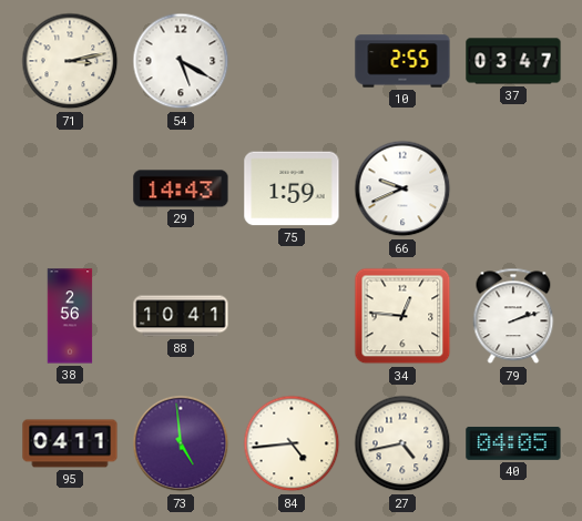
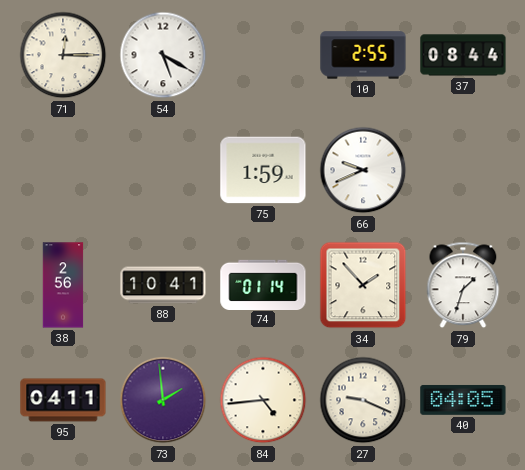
71: 3:13 -> 12:15
37: 03:47 -> 08:44
29: 14:43 -> none
74: none -> 01:14
34: 12:46 -> 1:53
79: 2:12 -> 1:33
73: 4:59 -> 1:59
27: 4:43 -> 9:19
